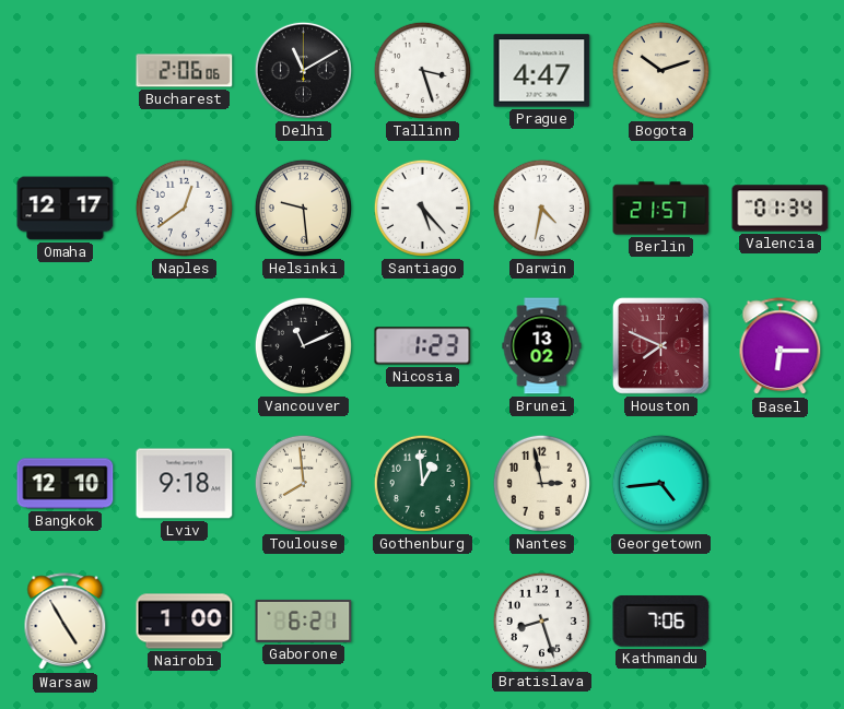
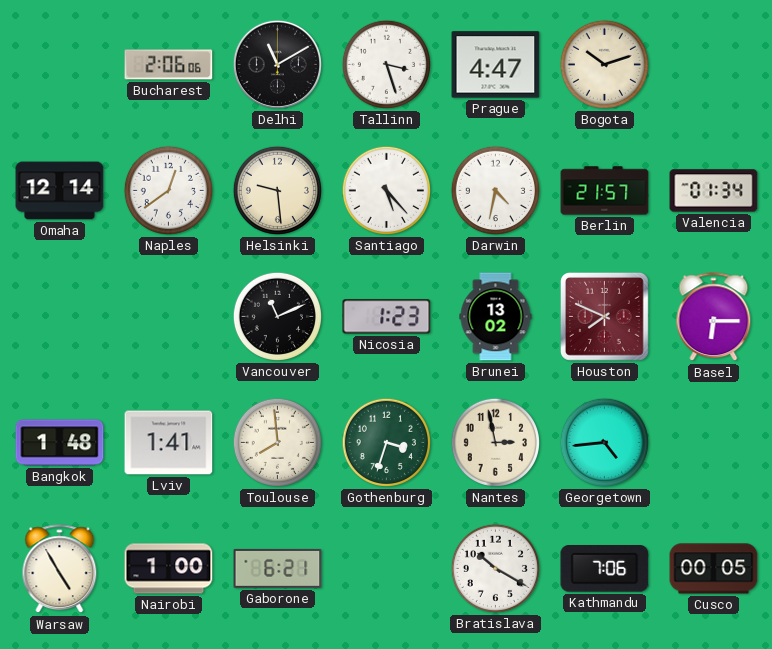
Omaha: 12:17 -> 12:14
Bangkok: 12:10 -> 1:48
Lviv: 9:18 -> 1:41
Gothenburg: 12:59 -> 3:33
Bratislava: 8:27 -> 10:20
Cusco: none -> 00:05
